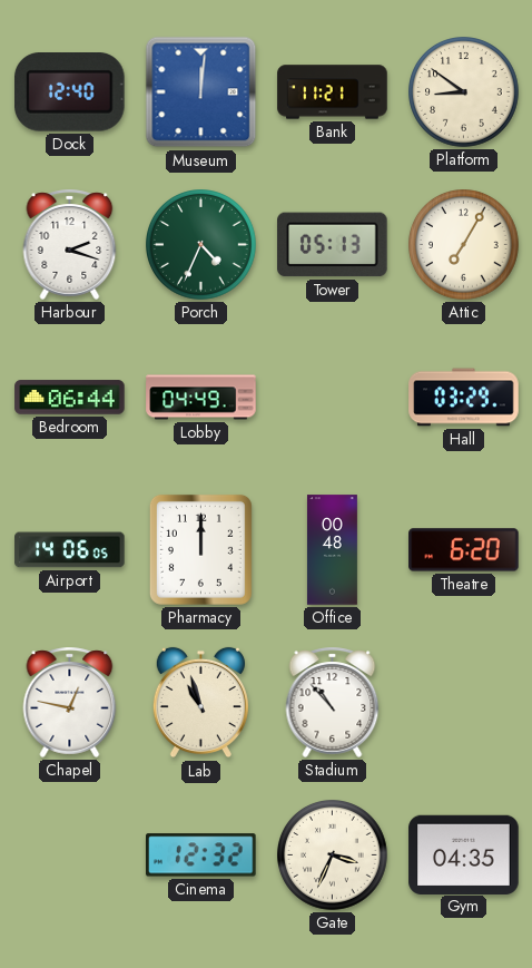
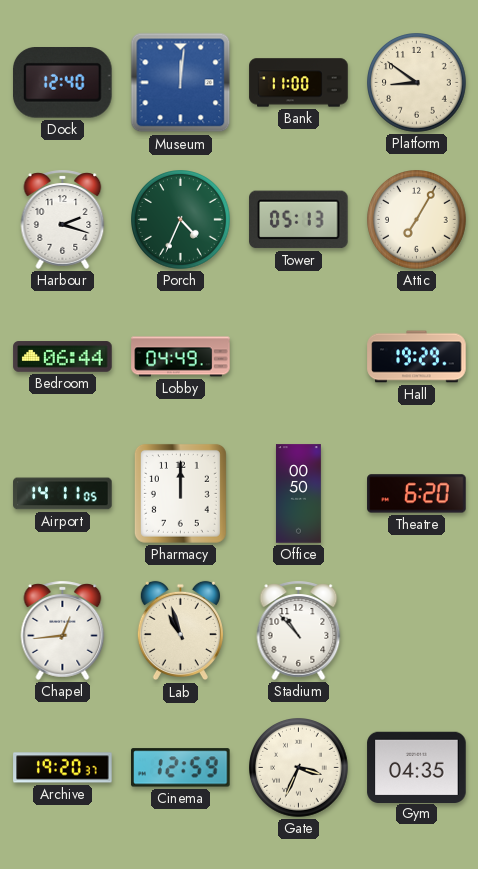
Bank: 11:21 -> 11:00
Hall: 03:29 -> 19:29
Airport: 14:06 -> 14:11
Office: 00:48 -> 00:50
Chapel: 12:47 -> 12:44
Archive: none -> 19:20
Cinema: 12:32 -> 12:59
